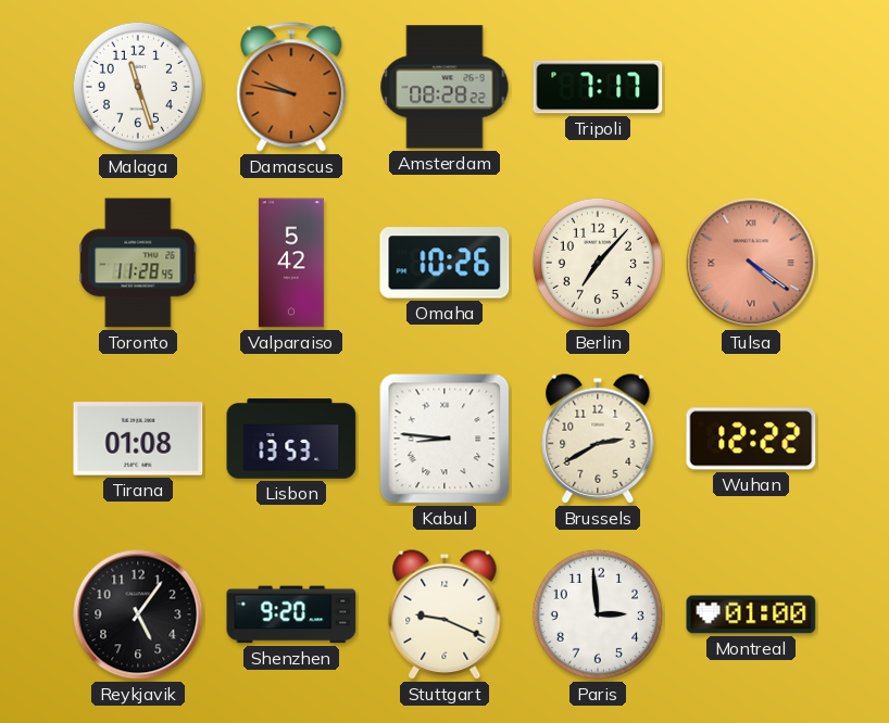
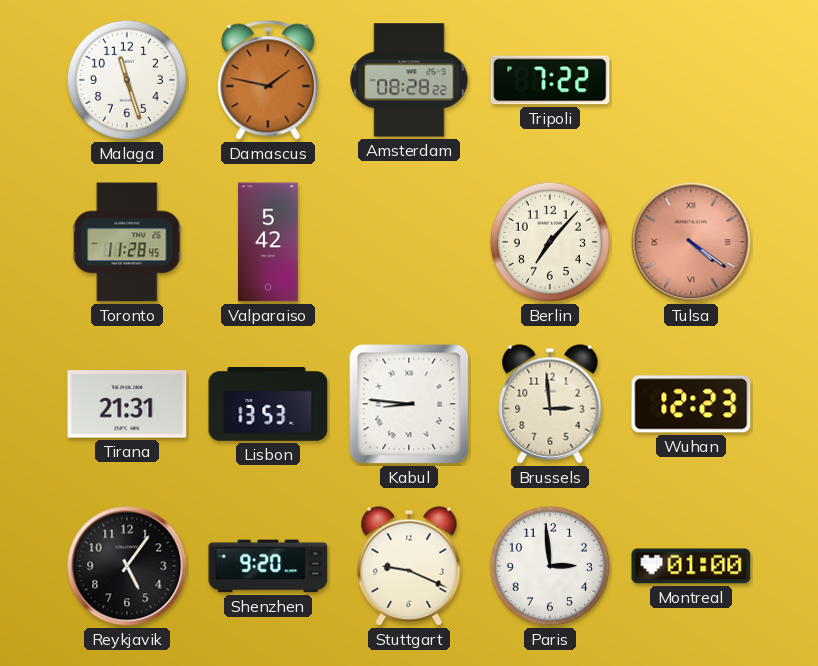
Damascus: 9:47 -> 1:47
Tripoli: 7:17 -> 7:22
Omaha: 10:26 -> none
Tirana: 01:08 -> 21:31
Brussels: 2:40 -> 2:59
Wuhan: 12:22 -> 12:23
